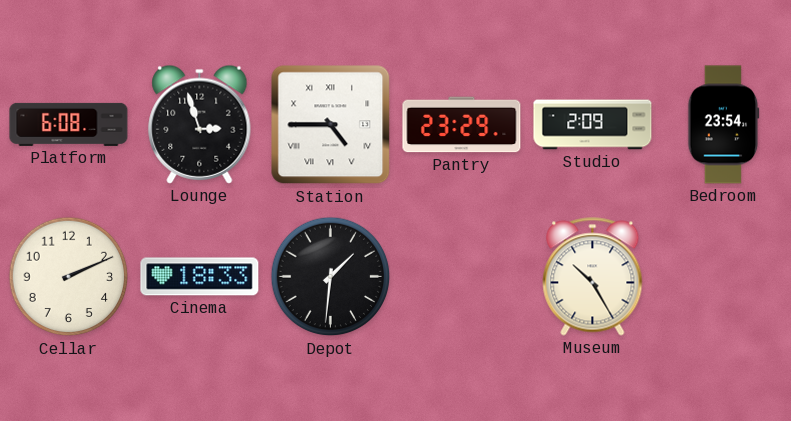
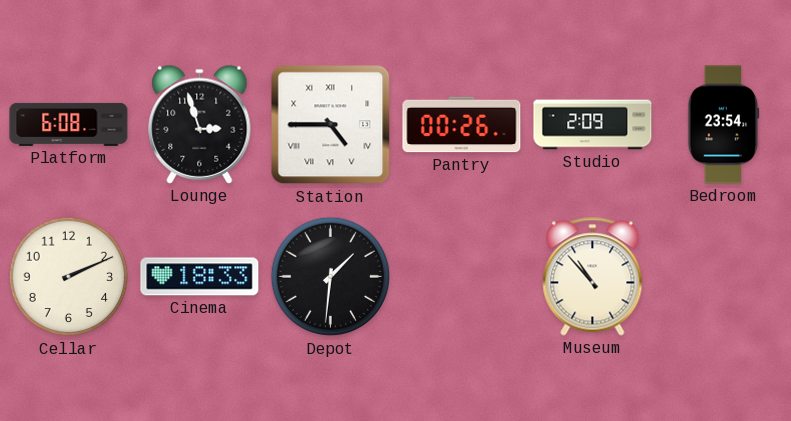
Pantry: 23:29 -> 00:26
Museum: 10:25 -> 10:53
